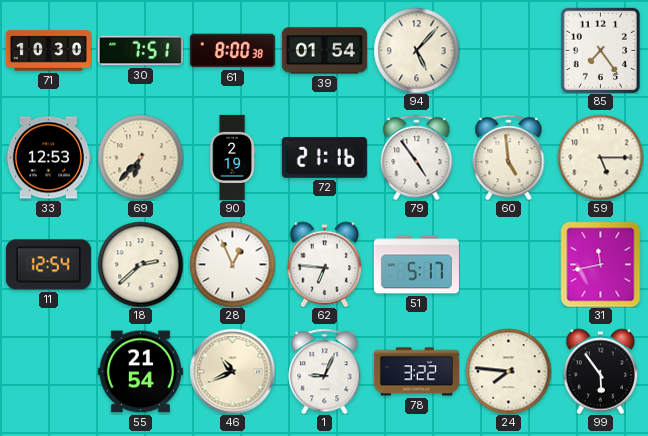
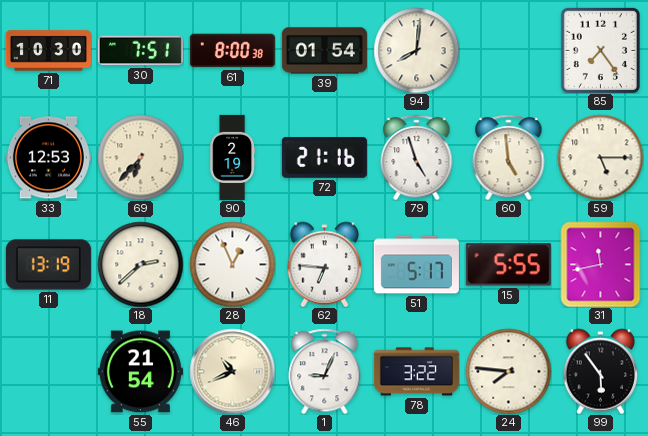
94: 5:07 -> 8:01
79: 4:54 -> 4:57
11: 12:54 -> 13:19
15: none -> 5:55
